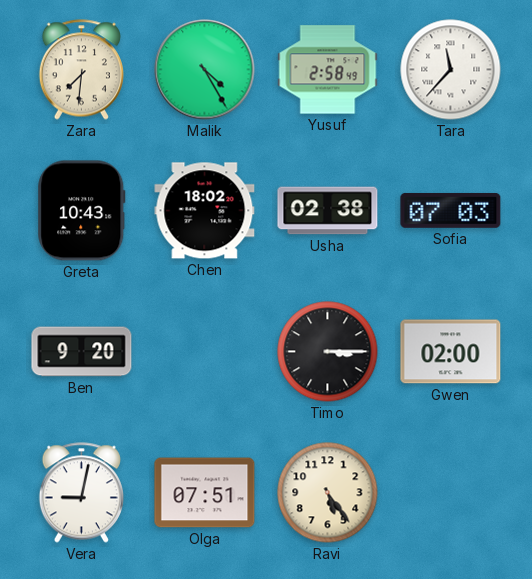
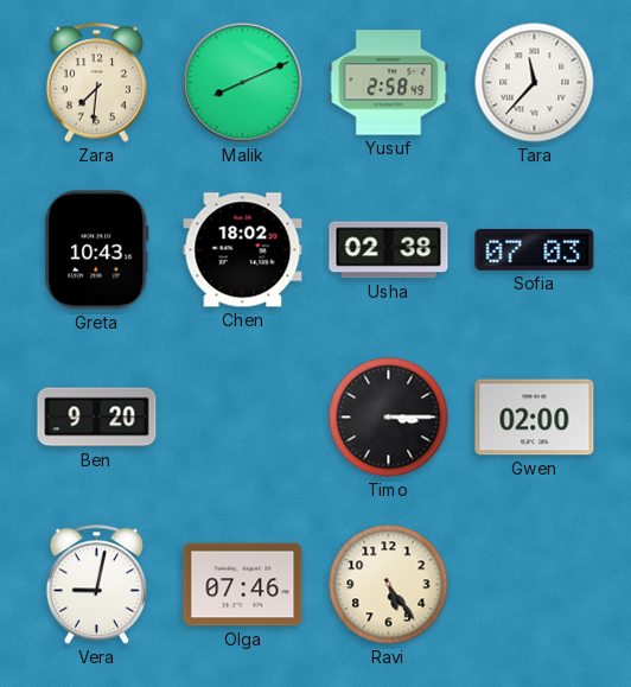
Malik: 4:25 -> 8:11
Olga: 07:51 -> 07:46
